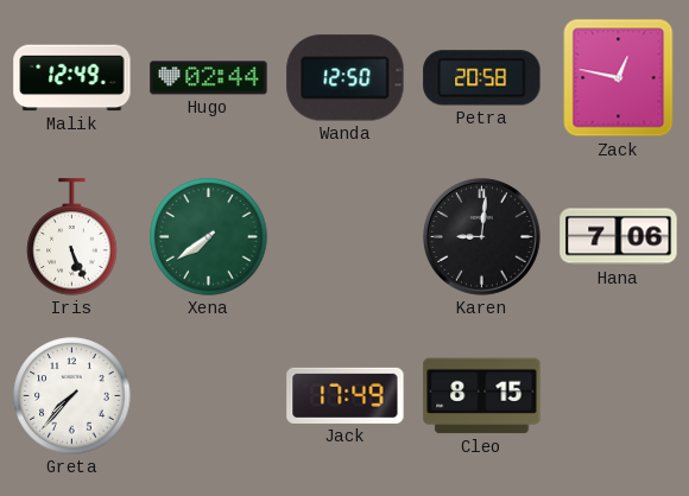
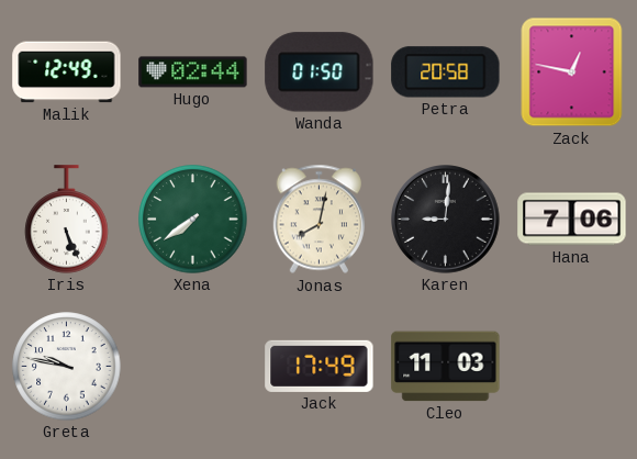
Wanda: 12:50 -> 01:50
Jonas: none -> 8:02
Greta: 7:37 -> 9:47
Cleo: 8:15 -> 11:03
